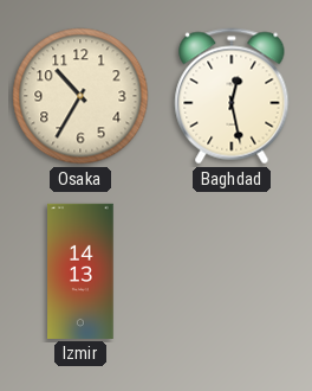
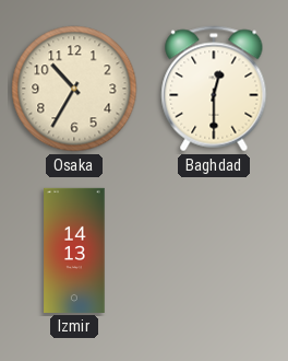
Baghdad: 12:28 -> 12:30
